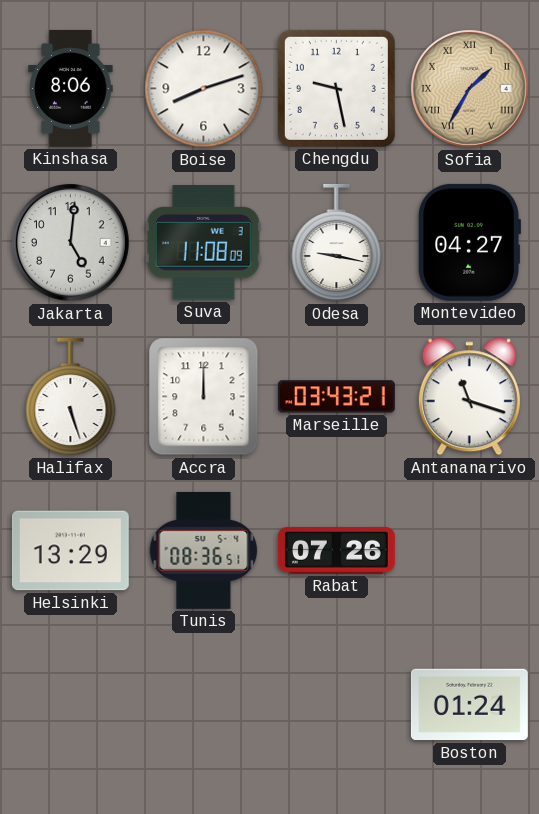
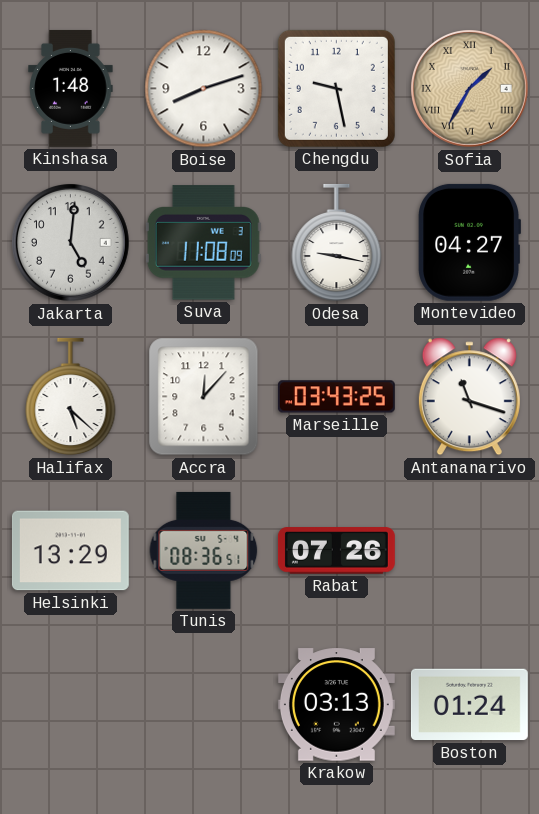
Kinshasa: 8:06 -> 1:48
Halifax: 5:27 -> 5:22
Accra: 12:00 -> 12:07
Marseille: 03:43:21 -> 03:43:25
Krakow: none -> 03:13
